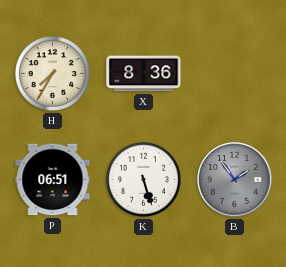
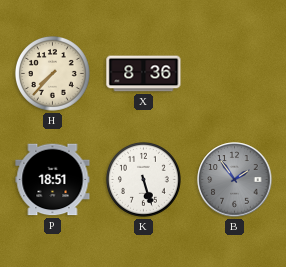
H: 7:35 -> 7:37
P: 06:51 -> 18:51
